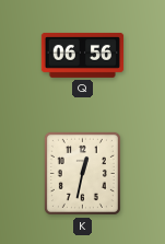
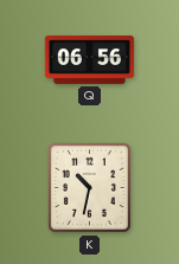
K: 12:32 -> 10:32
